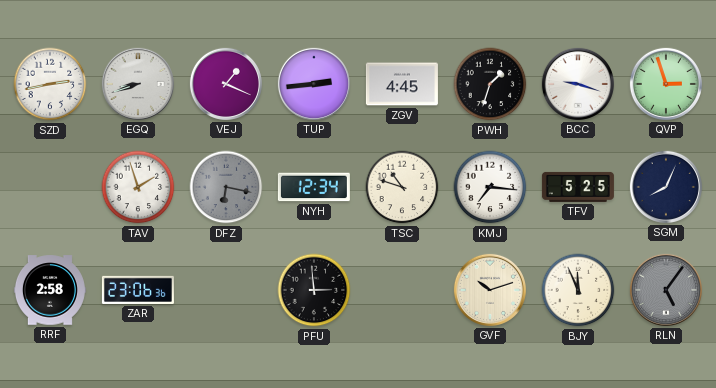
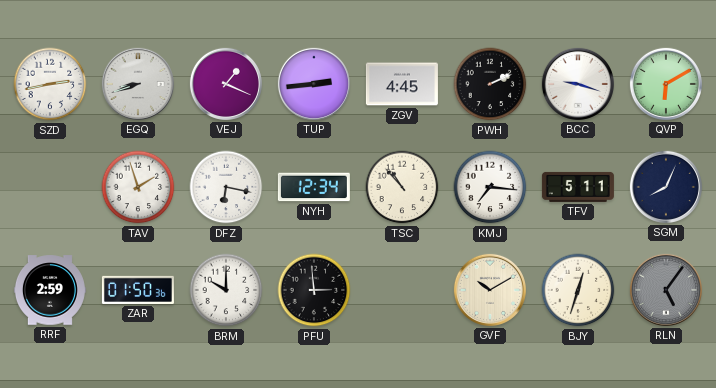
PWH: 1:33 -> 2:11
QVP: 2:57 -> 6:10
DFZ dial: grey -> white
TSC: 10:48 -> 10:53
TFV: 5:25 -> 5:11
RRF: 2:58 -> 2:59
ZAR: 23:06 -> 01:50
BRM: none -> 10:00
GVF: 10:12 -> 10:10
BJY: 11:56 -> 12:33
